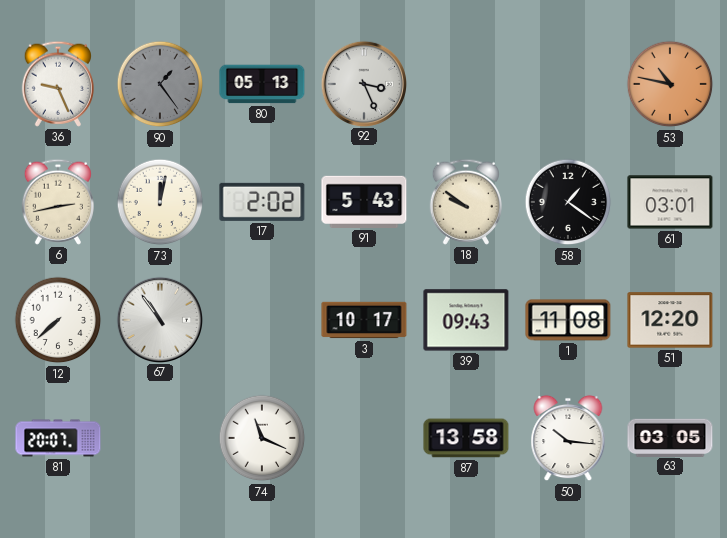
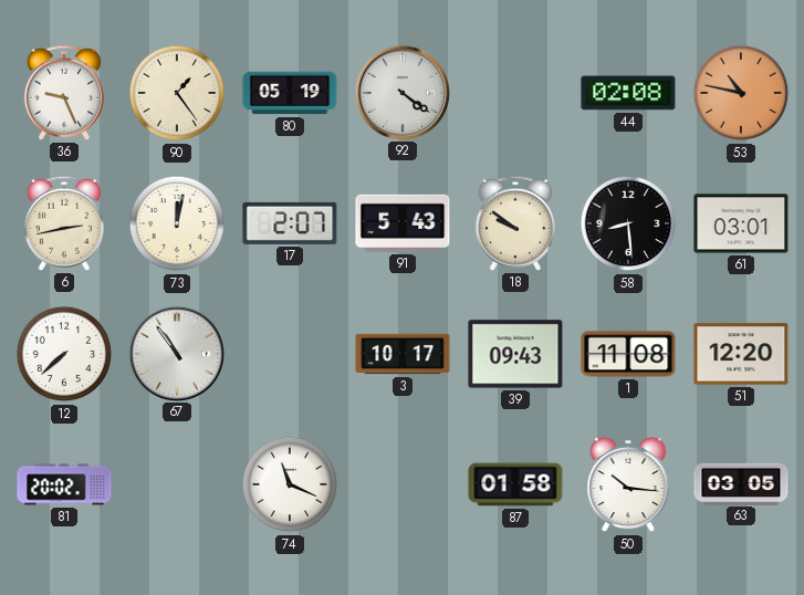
90 dial: grey -> cream
80: 05:13 -> 05:19
92: 3:26 -> 4:21
44: none -> 02:08
17: 2:02 -> 2:07
58: 1:21 -> 8:29
81: 20:07 -> 20:02
87: 13:58 -> 01:58
